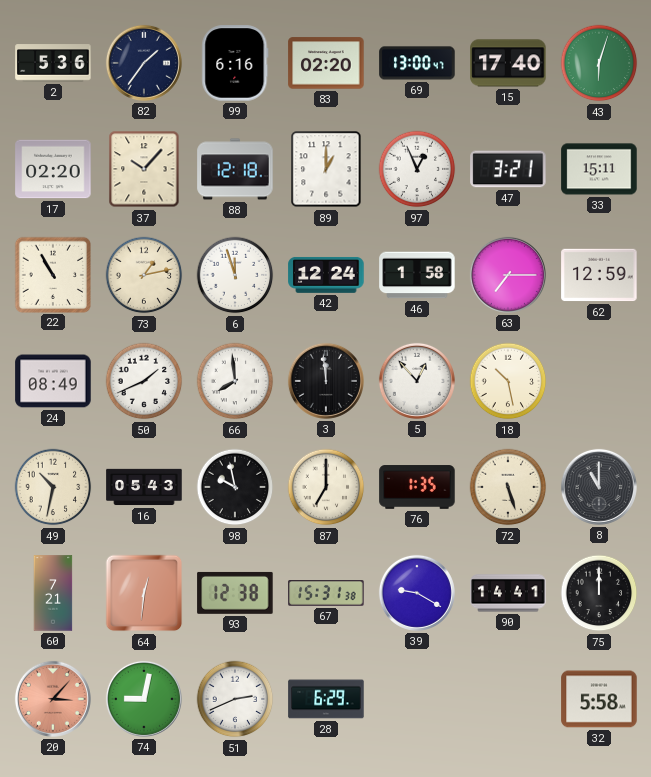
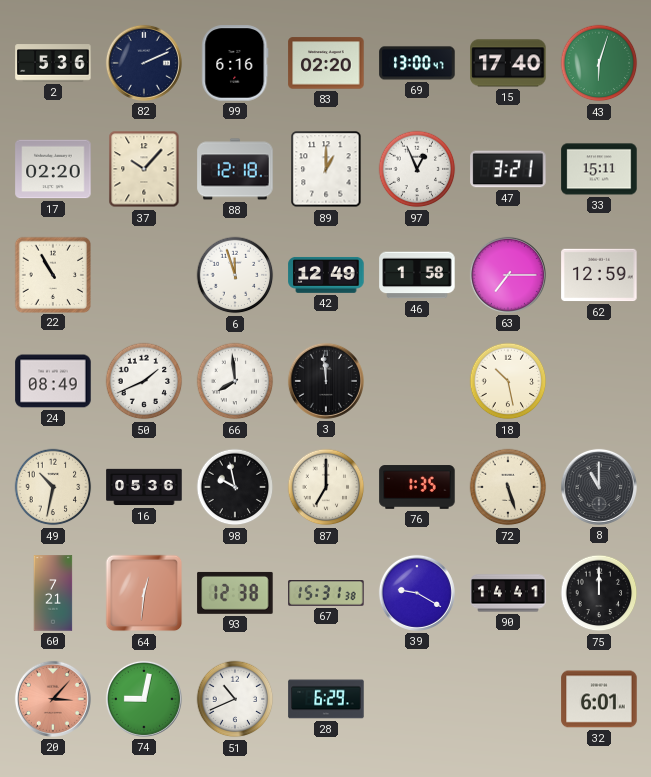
82: 1:36 -> 2:11
73: 1:13 -> none
42: 12:24 -> 12:49
5: 12:53 -> none
16: 05:43 -> 05:36
51: 2:41 -> 10:41
32: 5:58 -> 6:01
